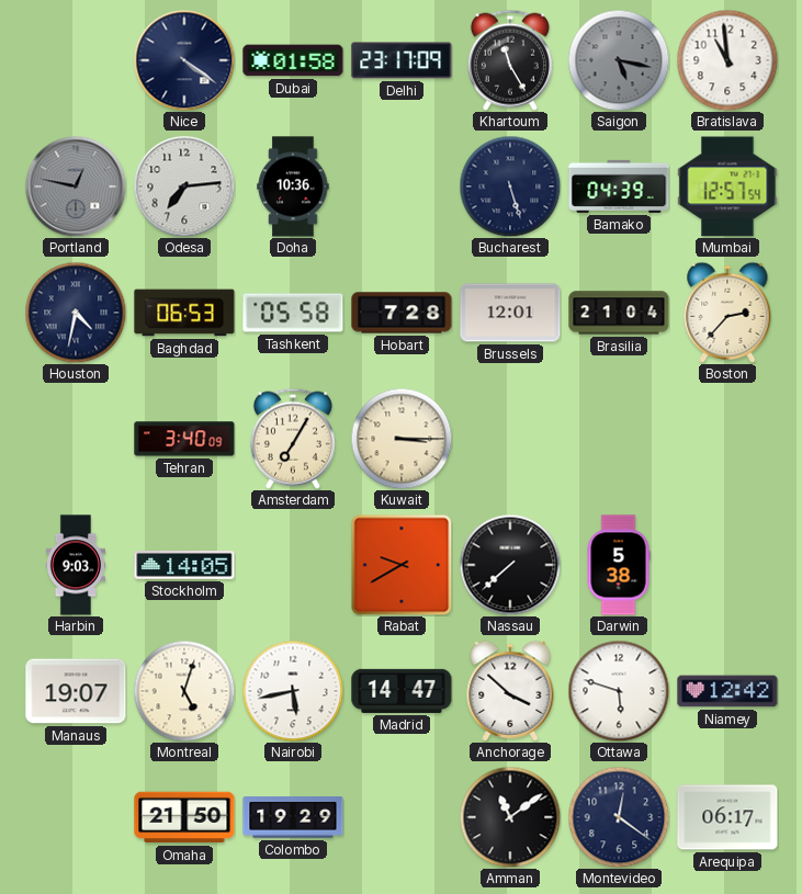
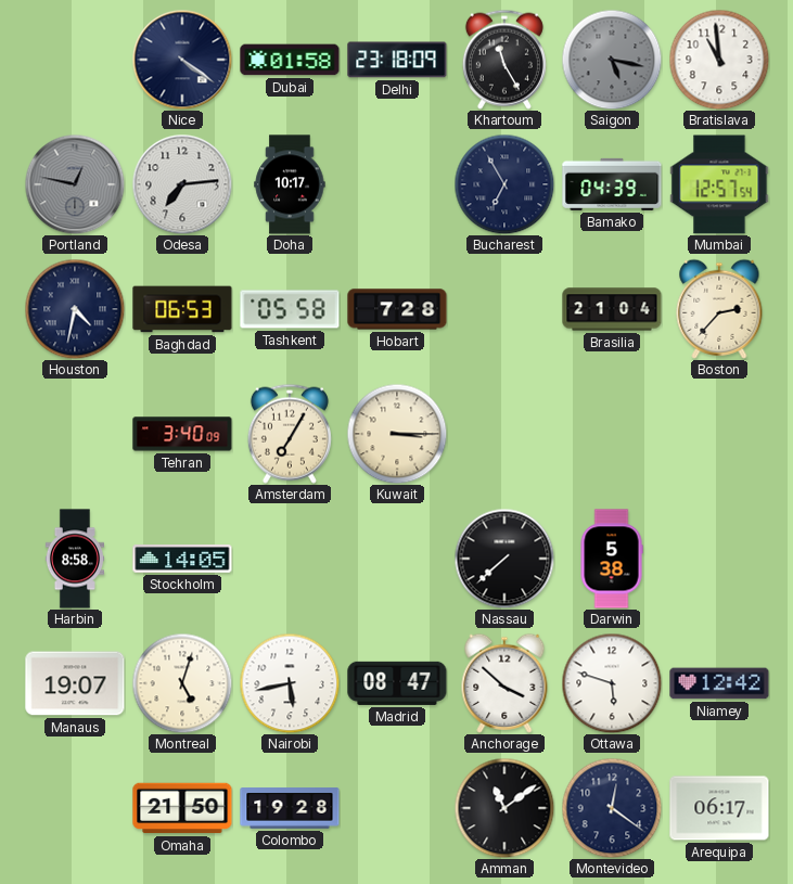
Delhi: 23:17 -> 23:18
Doha: 10:36 -> 10:17
Bucharest: 5:27 -> 6:55
Brussels: 12:01 -> none
Harbin: 9:03 -> 8:58
Rabat: 9:40 -> none
Madrid: 14:47 -> 08:47
Colombo: 19:29 -> 19:28
